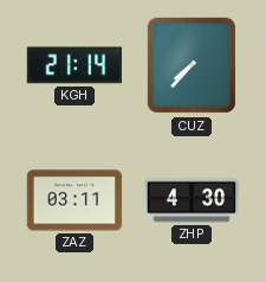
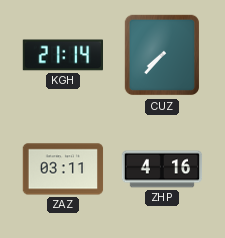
ZHP: 4:30 -> 4:16
